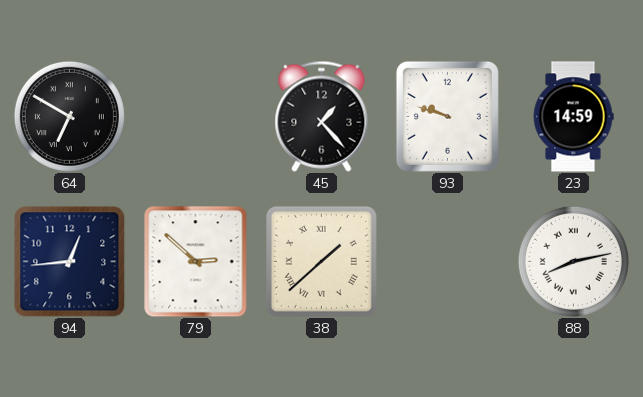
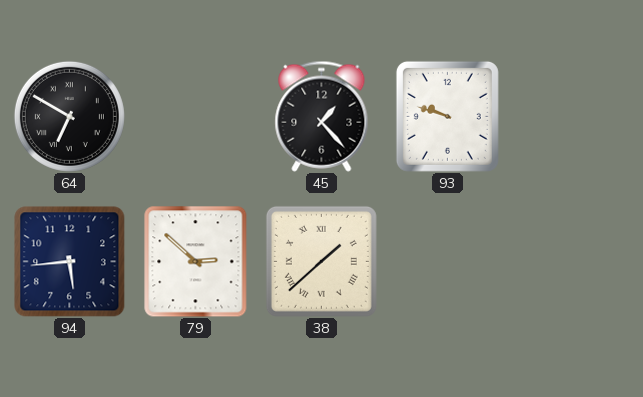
23: 14:59 -> none
94: 12:44 -> 5:44
88: 8:13 -> none
